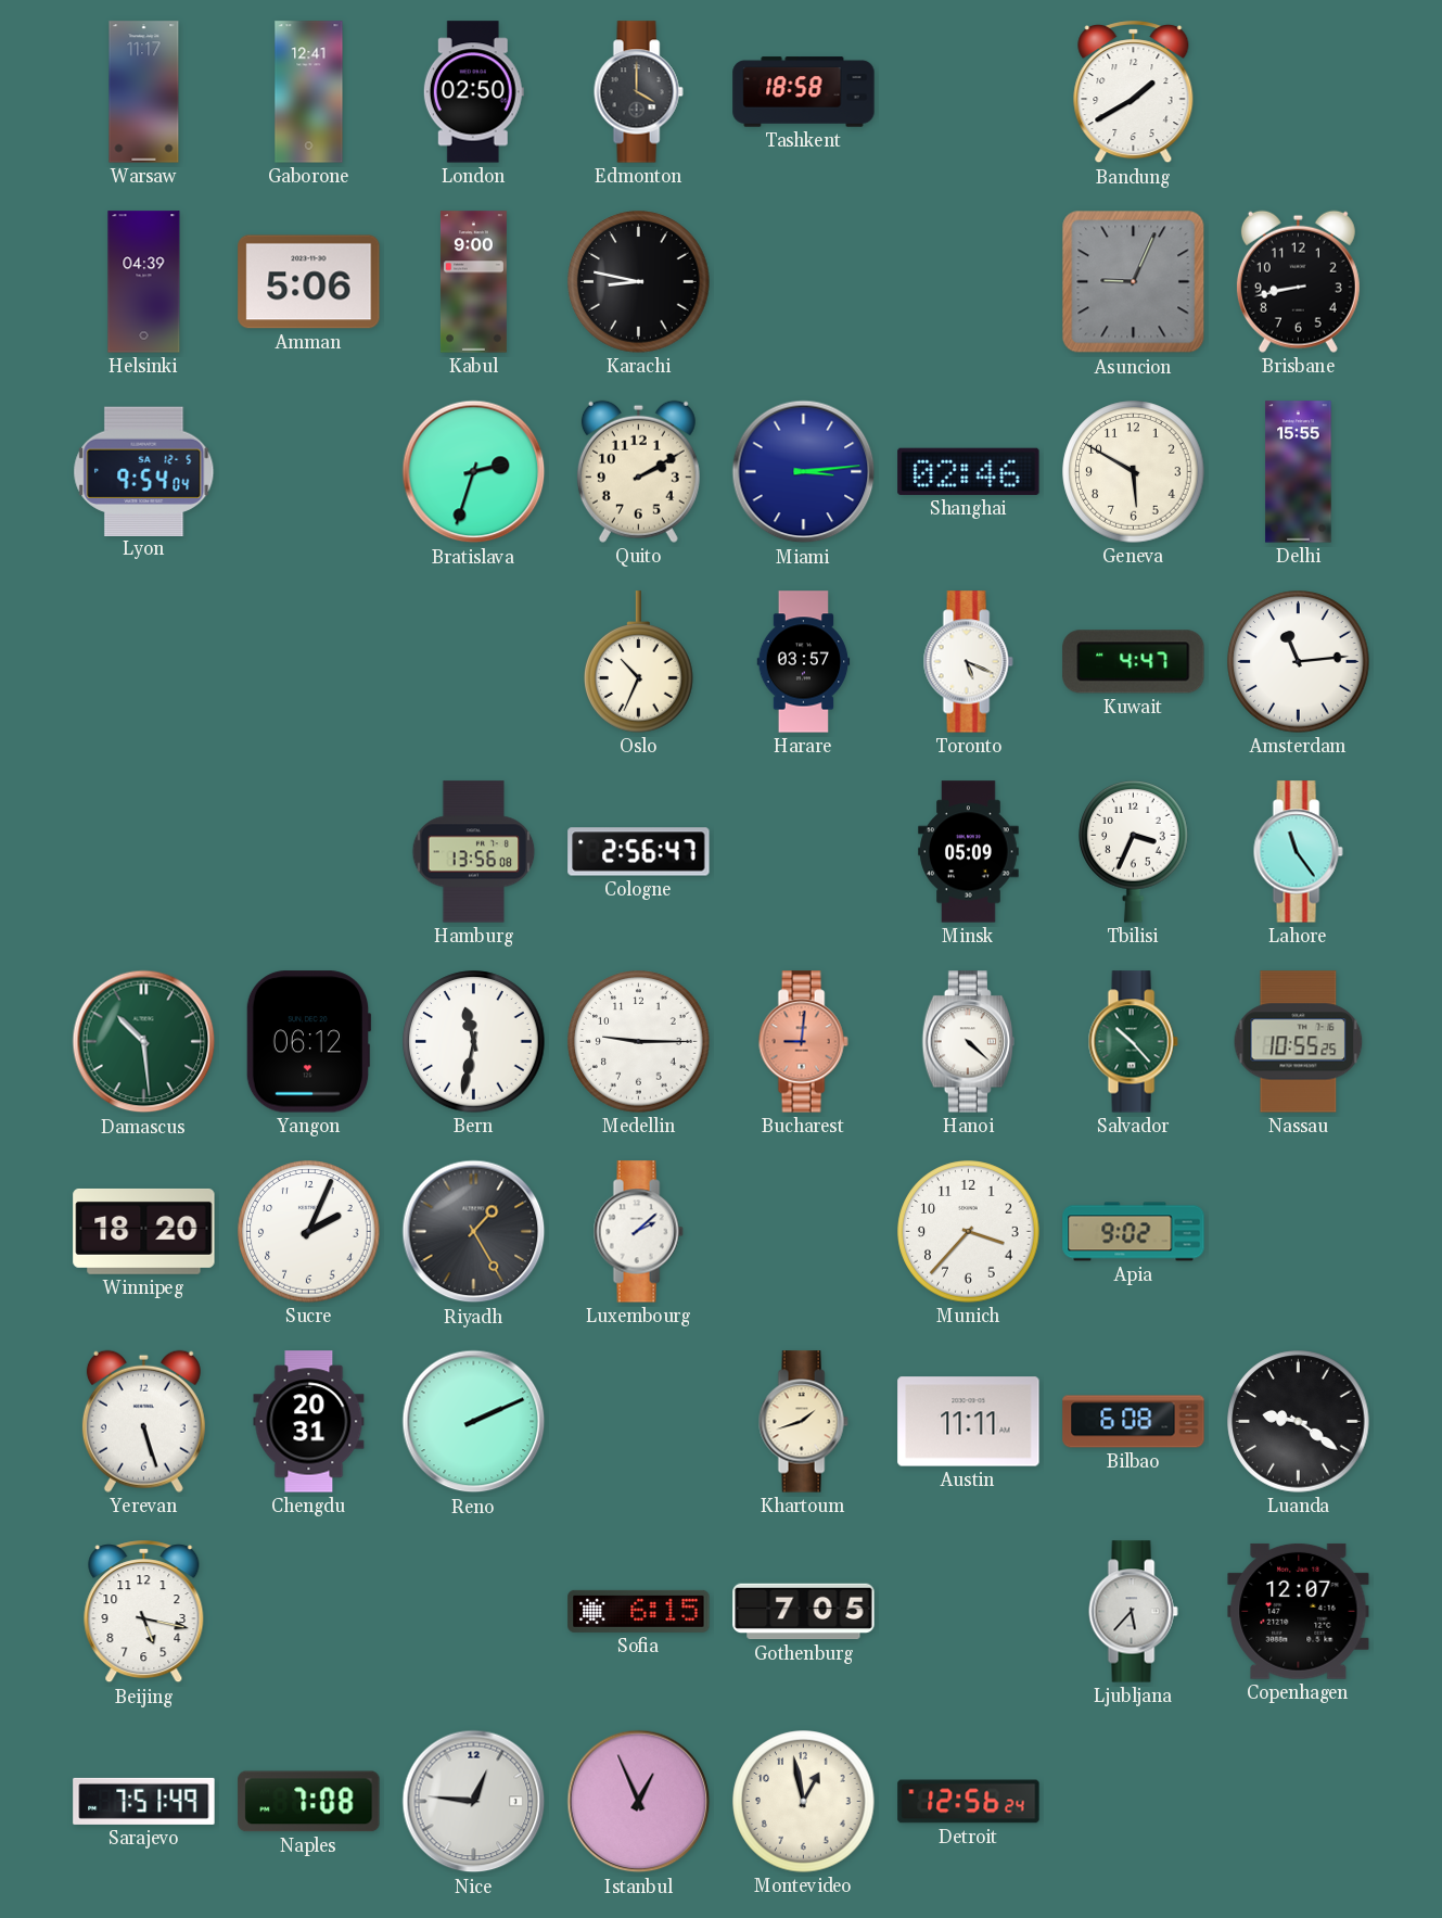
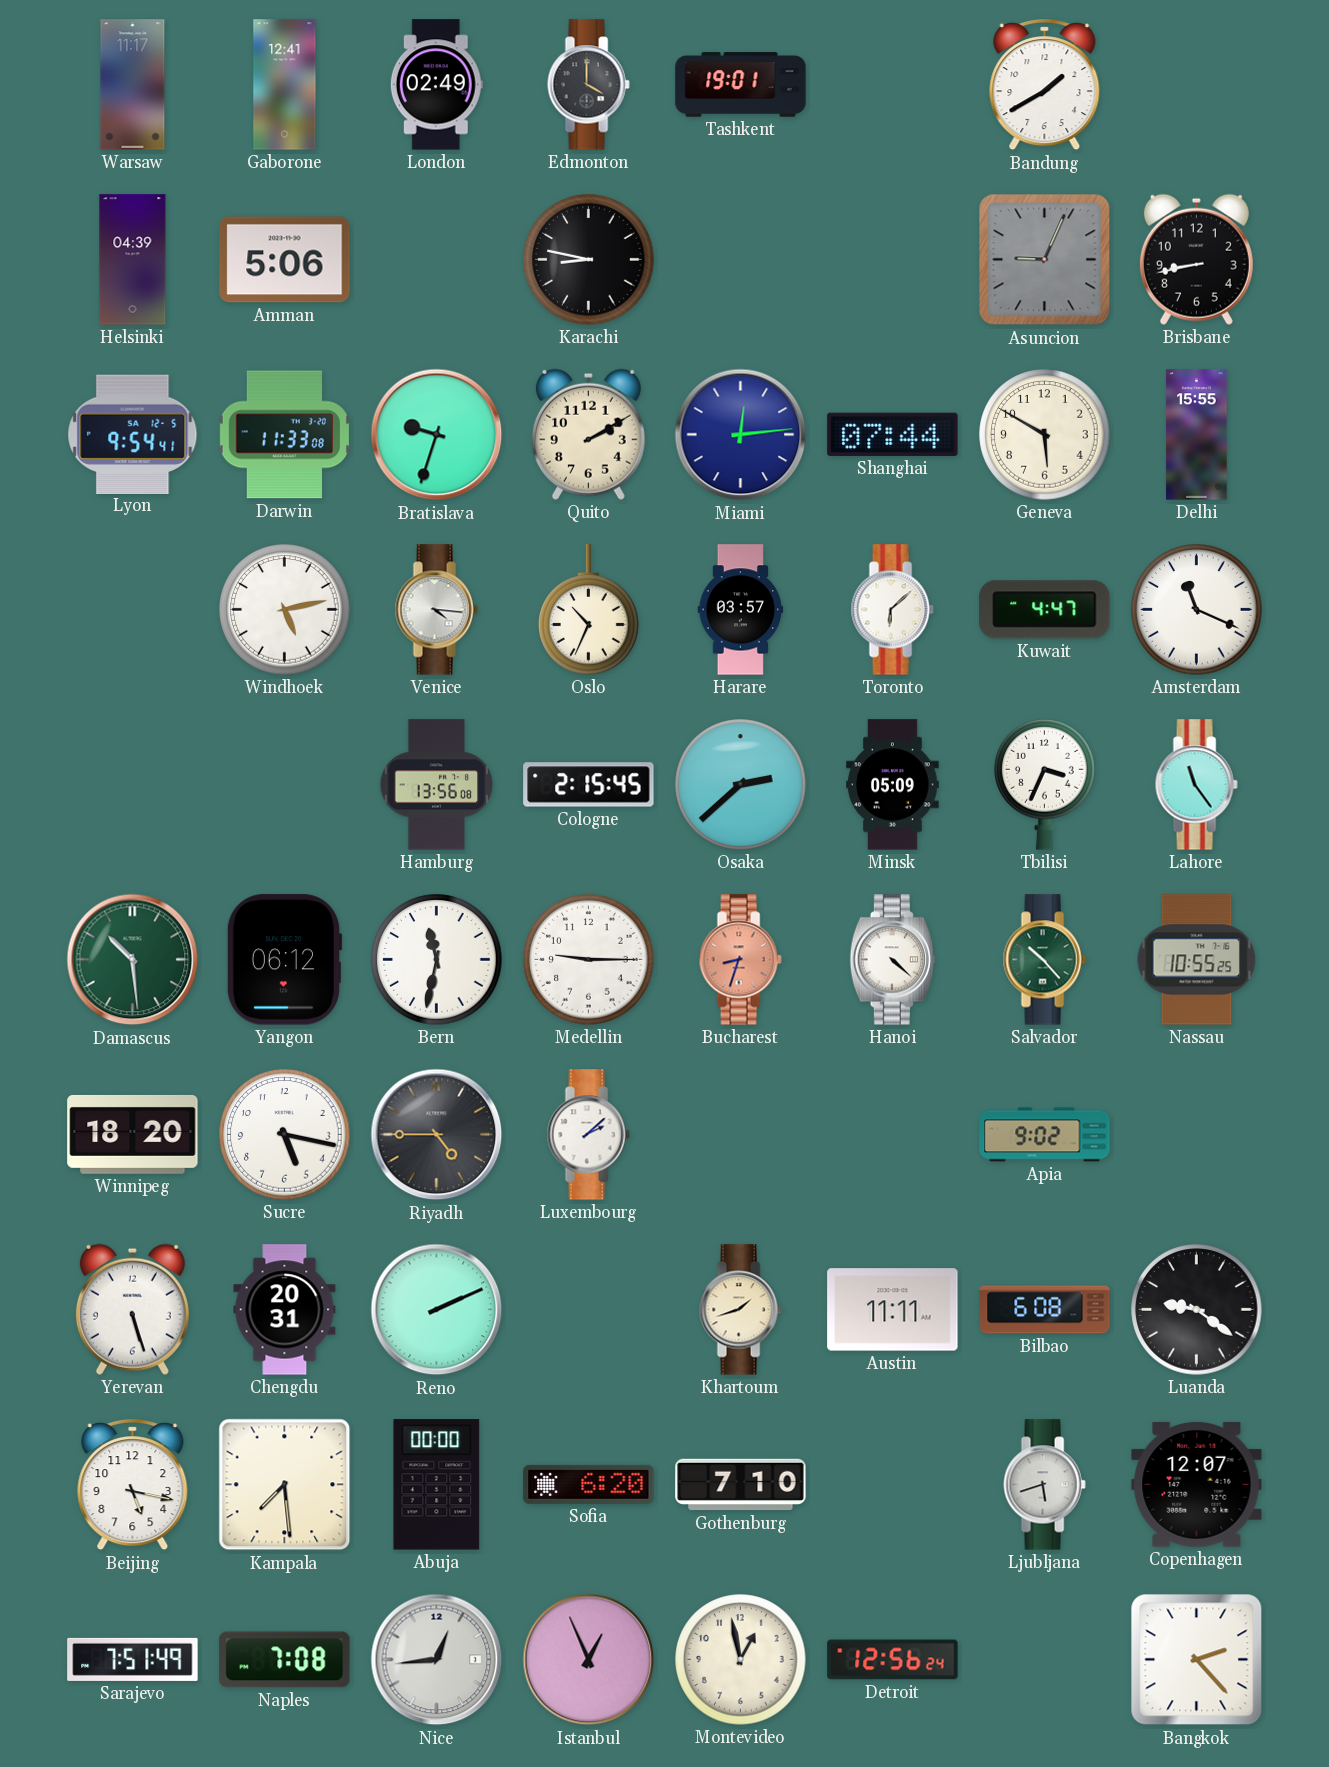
London: 02:50 -> 02:49
Tashkent: 18:58 -> 19:01
Kabul: 9:00 -> none
Lyon: 9:54:04 -> 9:54:41
Darwin: none -> 11:33
Bratislava: 2:33 -> 9:33
Miami: 3:14 -> 12:14
Shanghai: 02:46 -> 07:44
Windhoek: none -> 5:13
Venice: none -> 4:16
Toronto: 5:19 -> 6:08
Amsterdam: 11:14 -> 11:19
Cologne: 2:56 -> 2:15
Osaka: none -> 2:38
Bucharest: 9:01 -> 8:33
Sucre: 2:04 -> 5:17
Riyadh: 1:25 -> 4:45
Munich: 3:37 -> none
Kampala: none -> 7:29
Abuja: none -> 00:00
Sofia: 6:15 -> 6:20
Gothenburg: 7:05 -> 7:10
Ljubljana: 5:37 -> 5:42
Nice: 12:46 -> 12:44
Bangkok: none -> 2:23
